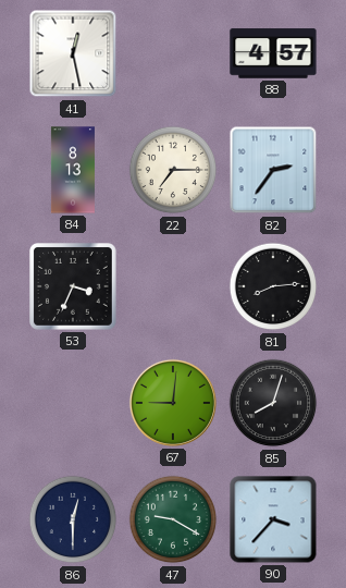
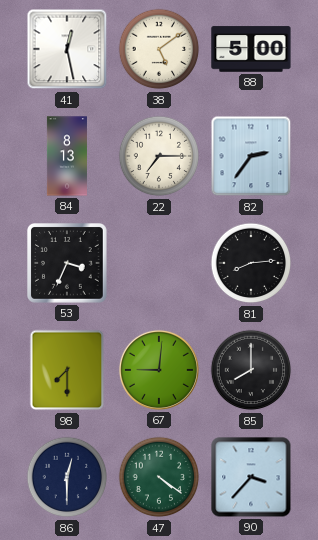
38: none -> 5:09
88: 4:57 -> 5:00
98: none -> 7:30
85: 8:03 -> 8:00
47: 9:20 -> 4:21
